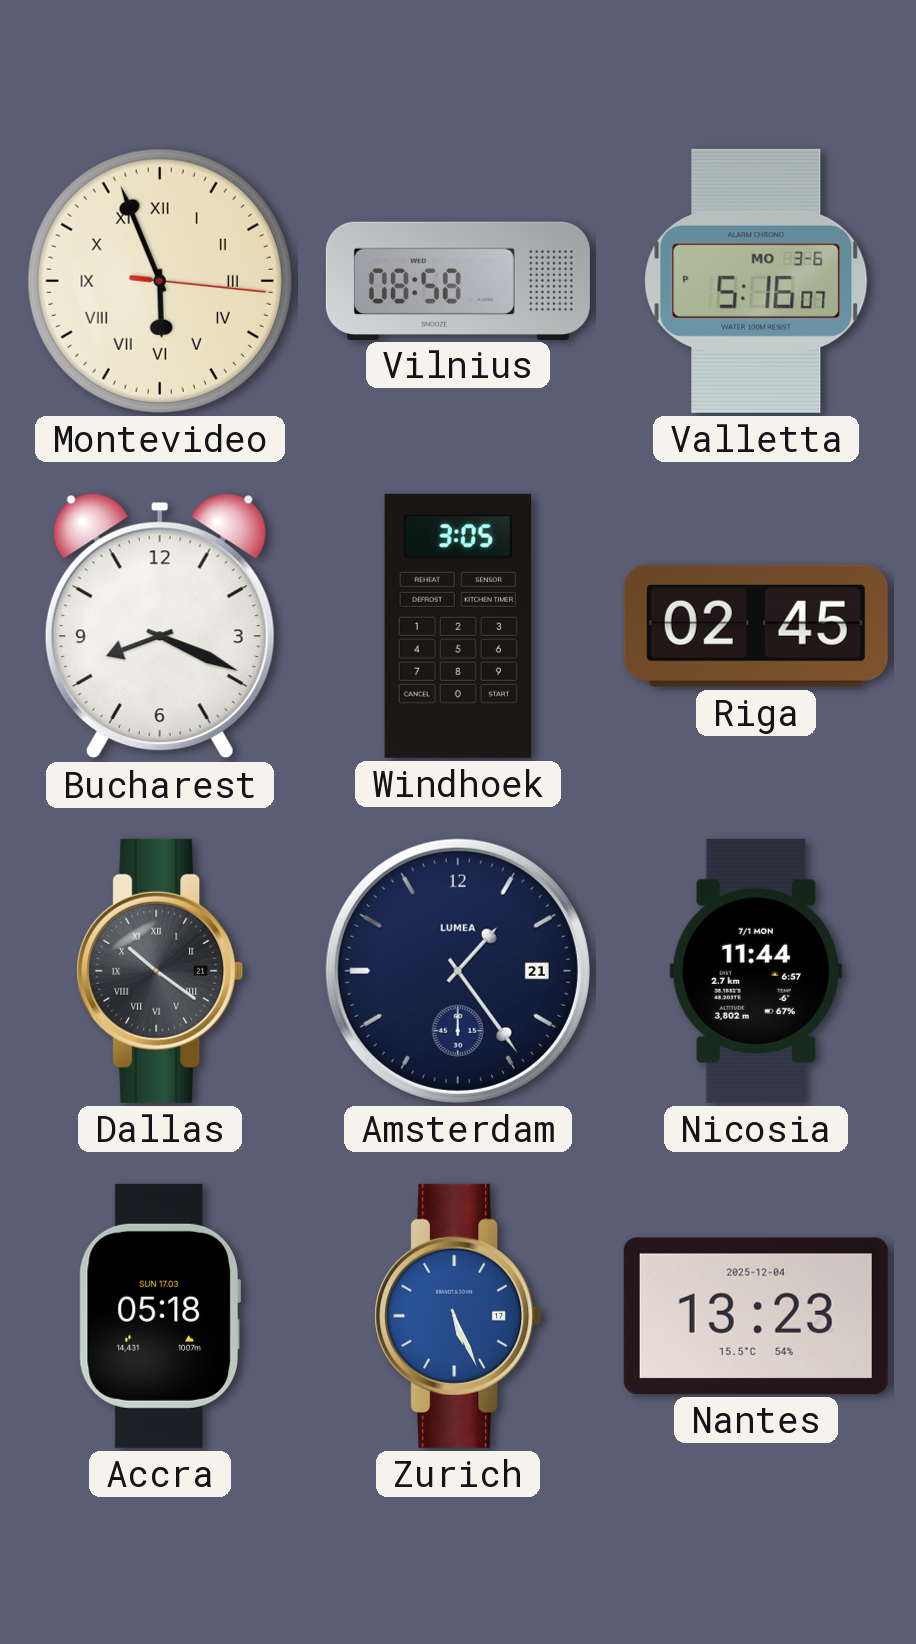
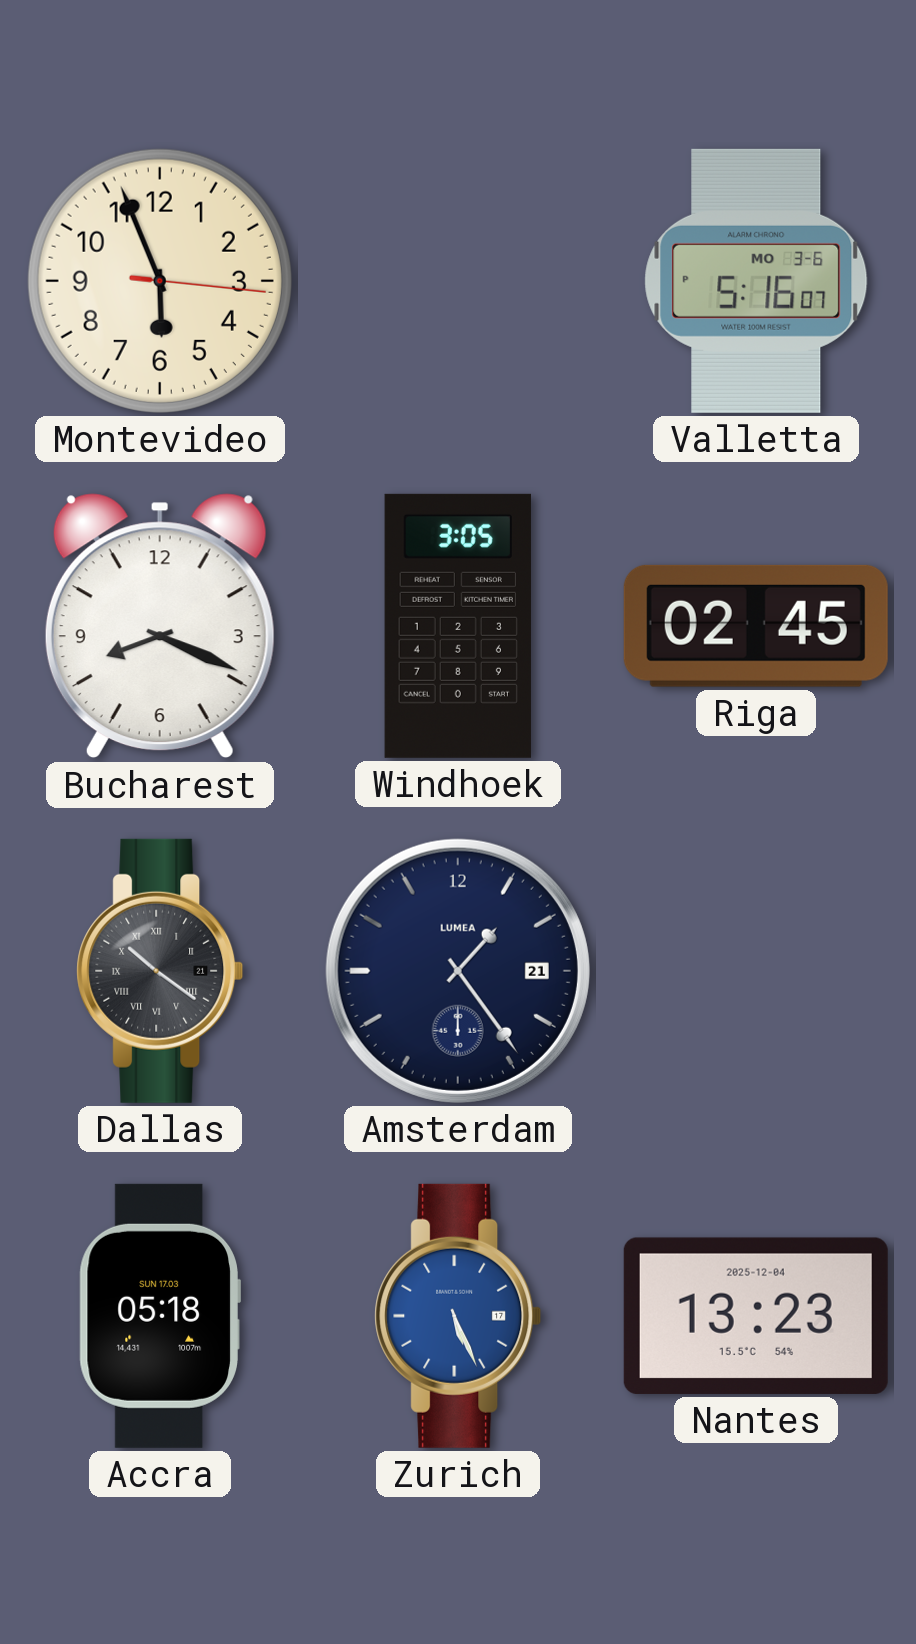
Montevideo numerals: Roman -> Arabic
Vilnius: 08:58 -> none
Nicosia: 11:44 -> none
